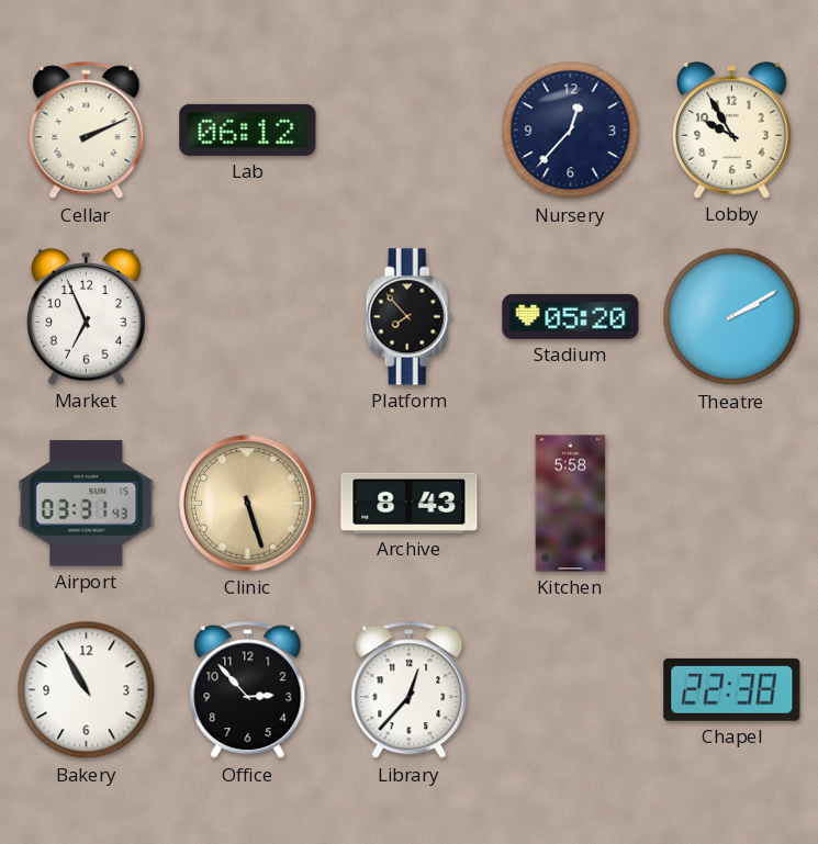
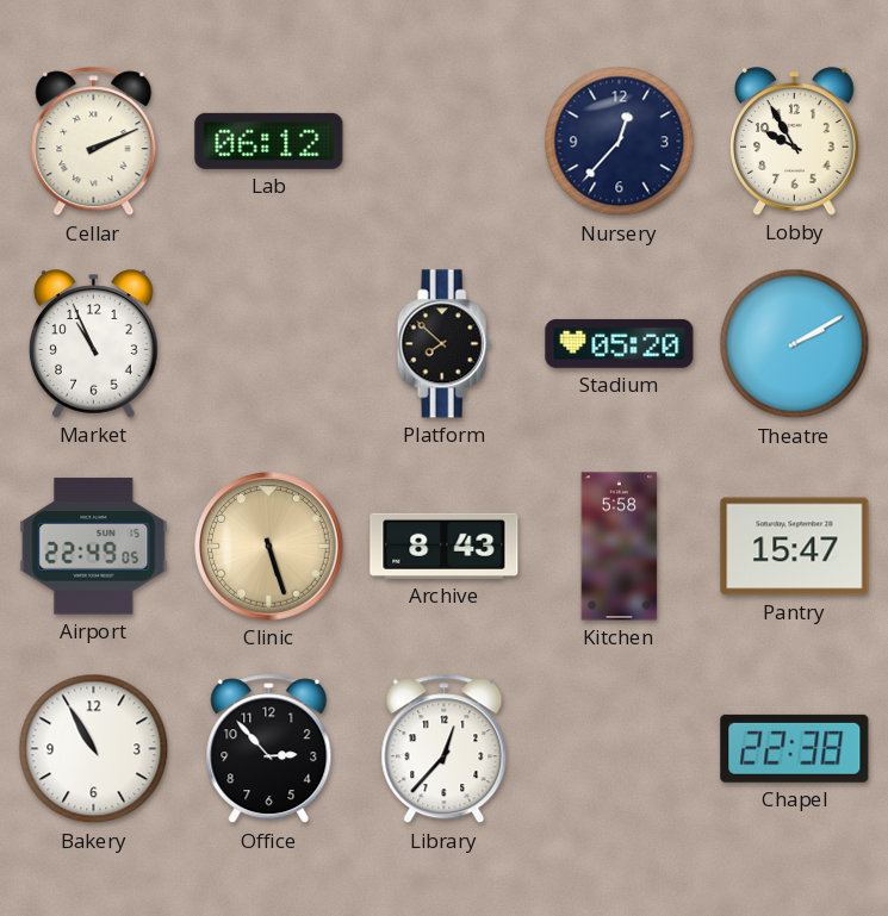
Market: 6:56 -> 10:56
Platform: 7:53 -> 7:52
Airport: 03:31 -> 22:49
Pantry: none -> 15:47
